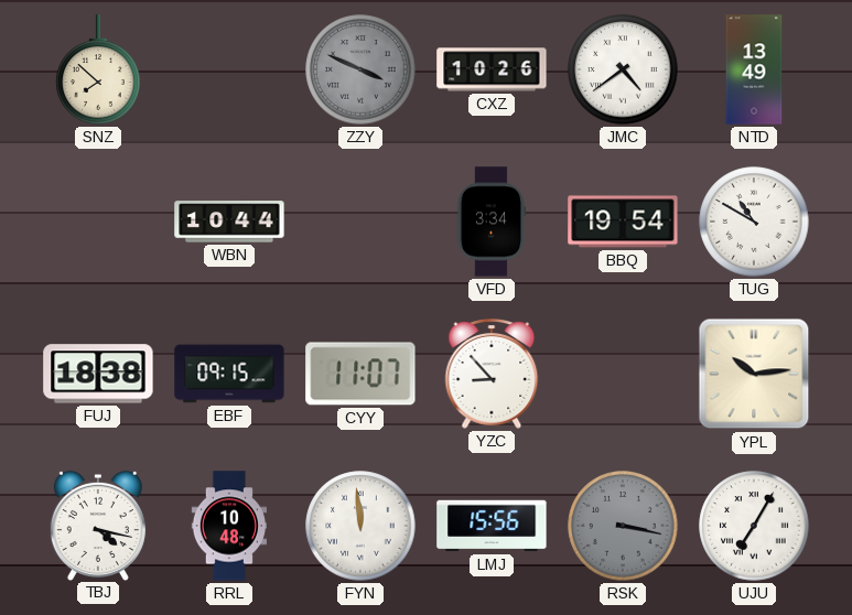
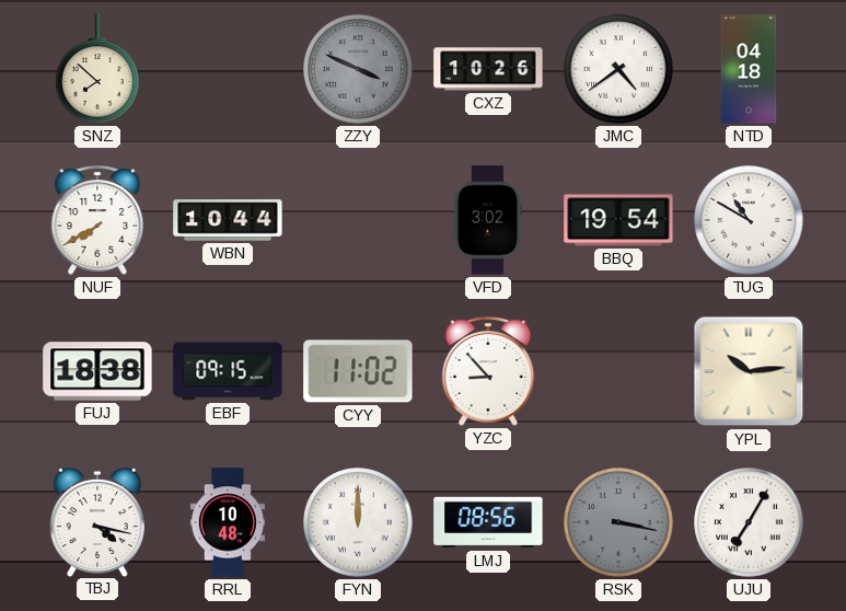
NTD: 13:49 -> 04:18
NUF: none -> 7:40
VFD: 3:34 -> 3:02
CYY: 11:07 -> 11:02
FYN: 11:59 -> 12:00
LMJ: 15:56 -> 08:56
